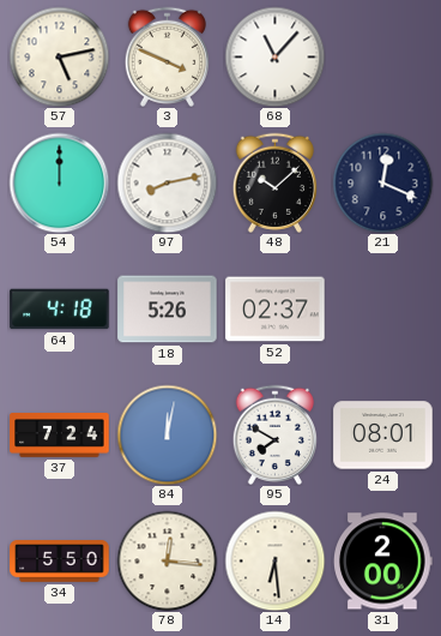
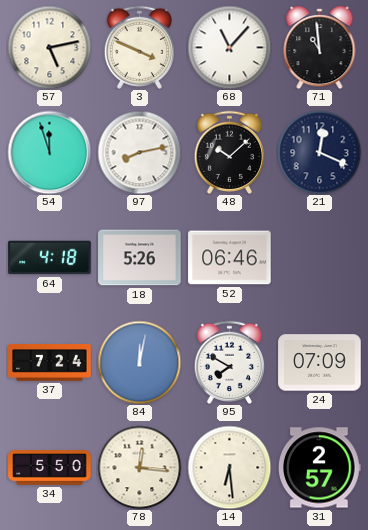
71: none -> 10:59
54: 12:00 -> 11:57
52: 02:37 -> 06:46
24: 08:01 -> 07:09
31: 2:00 -> 2:57
